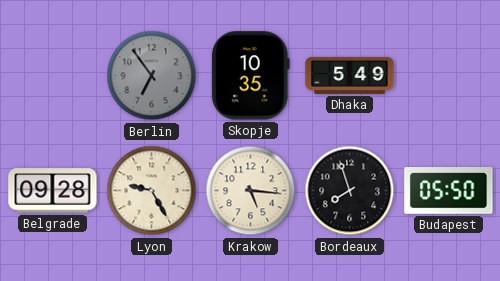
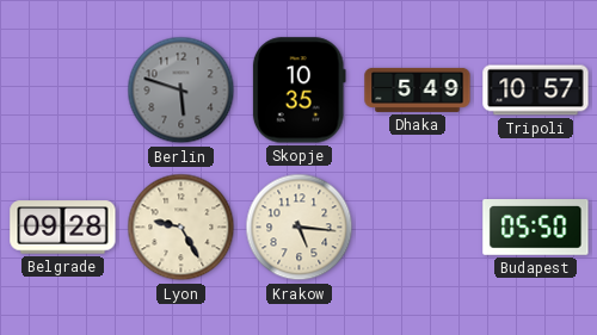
Berlin: 6:54 -> 5:48
Tripoli: none -> 10:57
Bordeaux: 7:57 -> none
